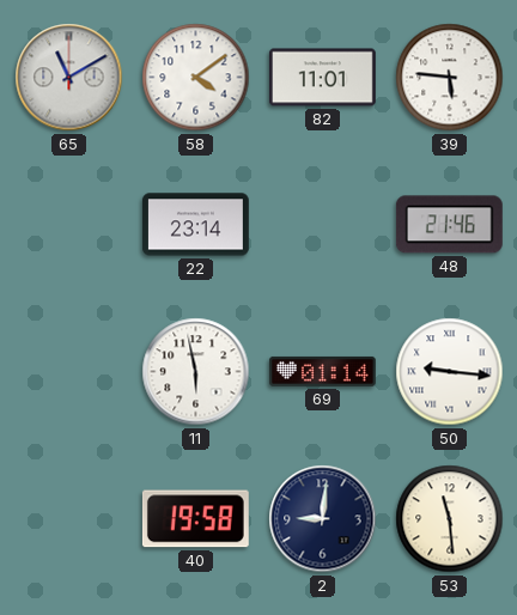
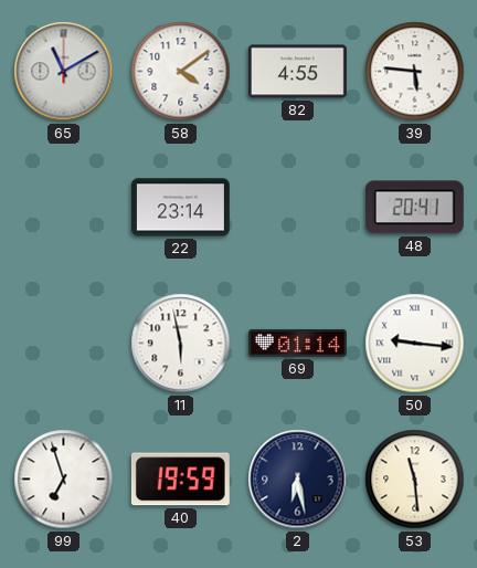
82: 11:01 -> 4:55
48: 21:46 -> 20:41
99: none -> 6:57
40: 19:58 -> 19:59
2: 9:01 -> 6:28
